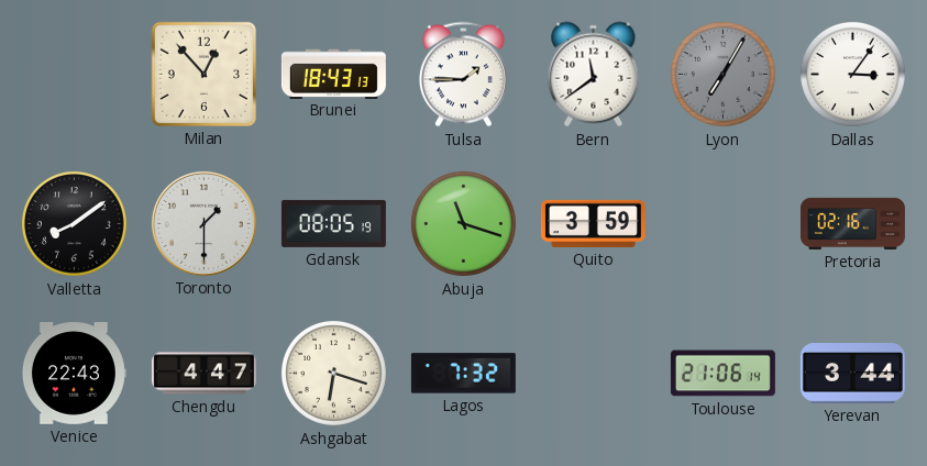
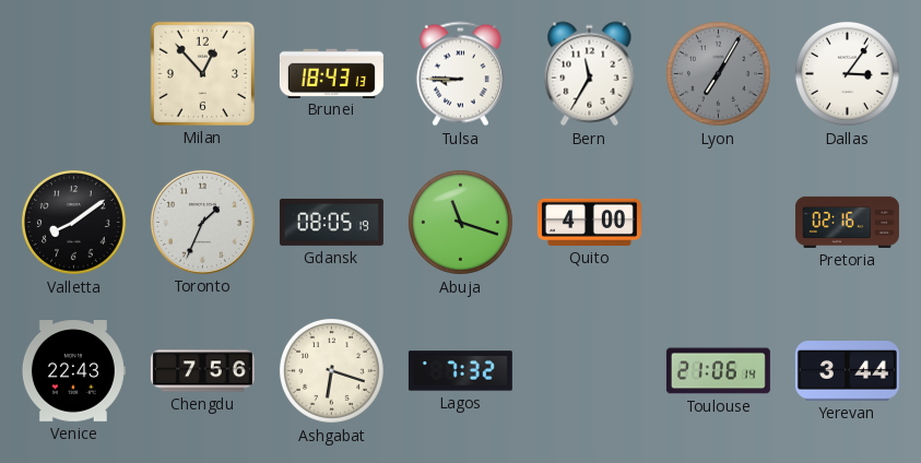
Tulsa: 1:45 -> 8:45
Bern: 11:39 -> 11:35
Toronto: 1:30 -> 1:34
Quito: 3:59 -> 4:00
Chengdu: 4:47 -> 7:56
